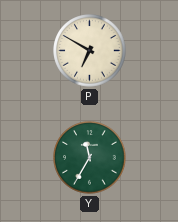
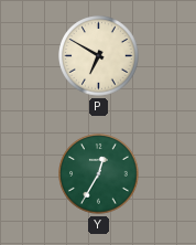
Y: 11:35 -> 12:35
